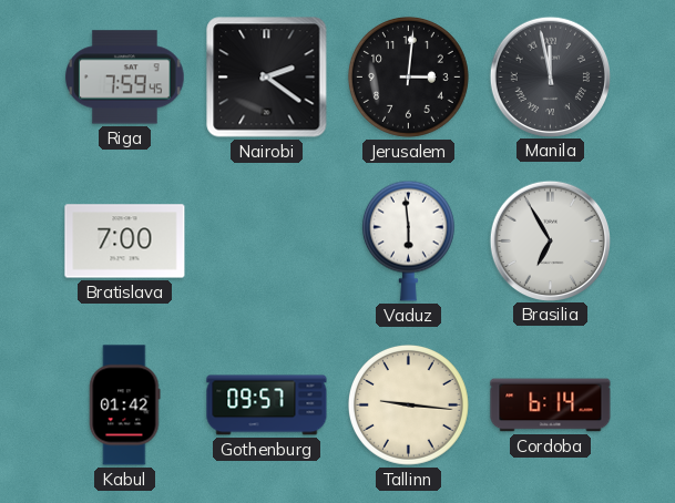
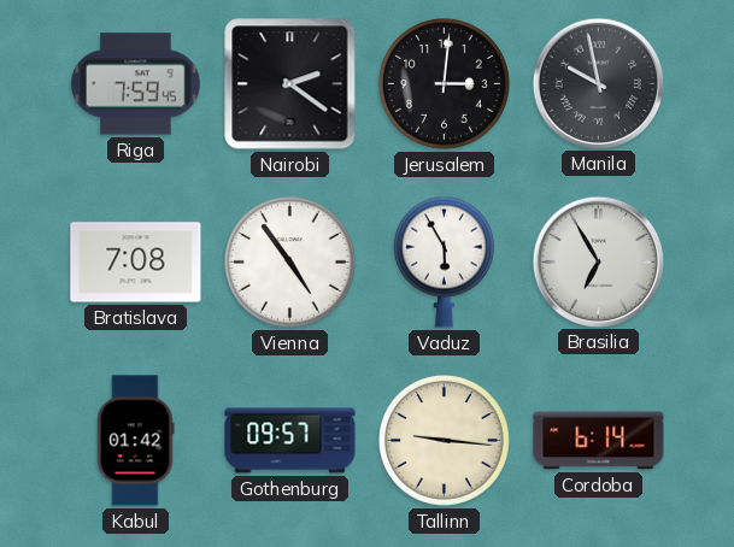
Manila: 11:58 -> 9:58
Bratislava: 7:00 -> 7:08
Vienna: none -> 4:54
Vaduz: 5:59 -> 5:55
